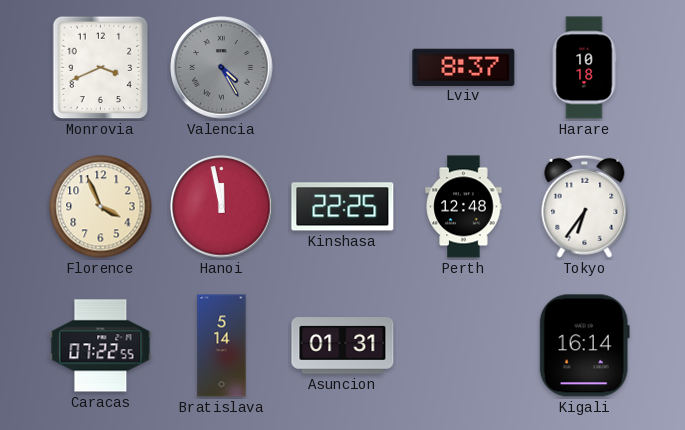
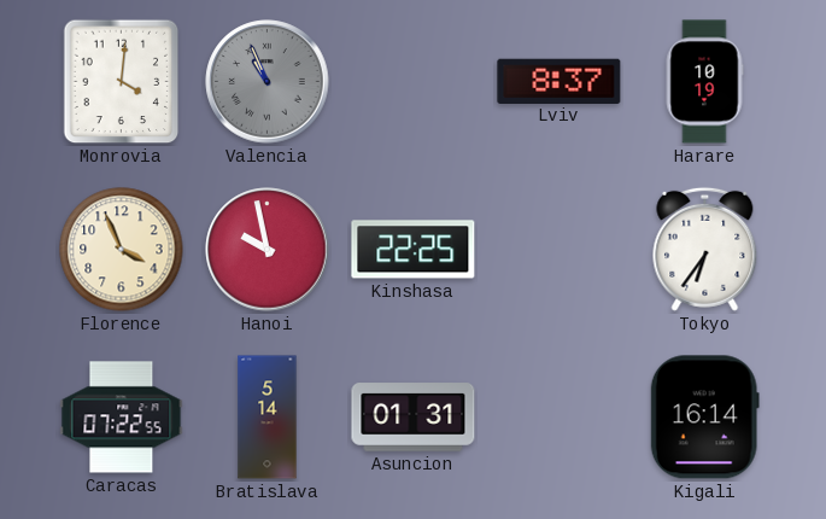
Monrovia: 3:41 -> 4:01
Valencia: 4:25 -> 10:56
Harare: 10:18 -> 10:19
Hanoi: 11:58 -> 9:58
Perth: 12:48 -> none
